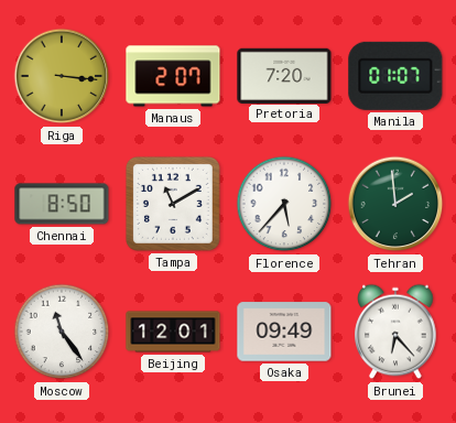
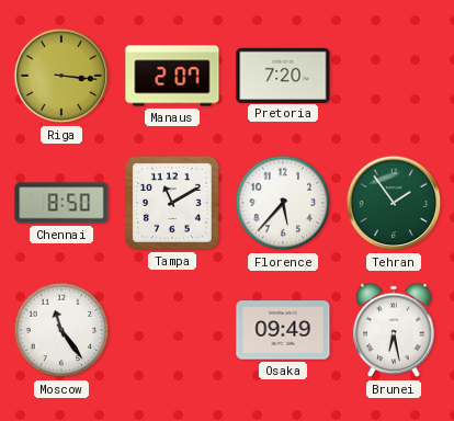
Manila: 01:07 -> none
Tehran: 1:59 -> 1:54
Beijing: 12:01 -> none
Brunei: 6:23 -> 6:28
